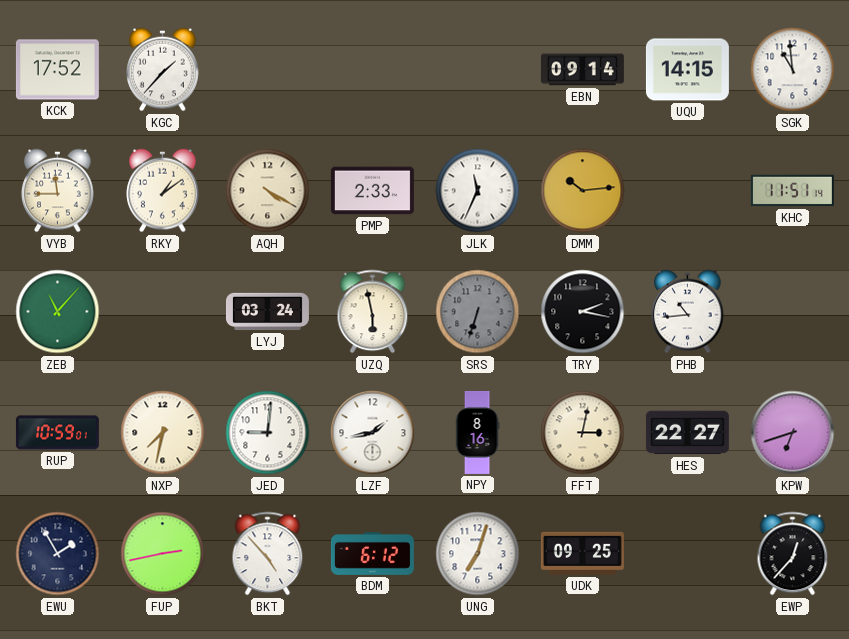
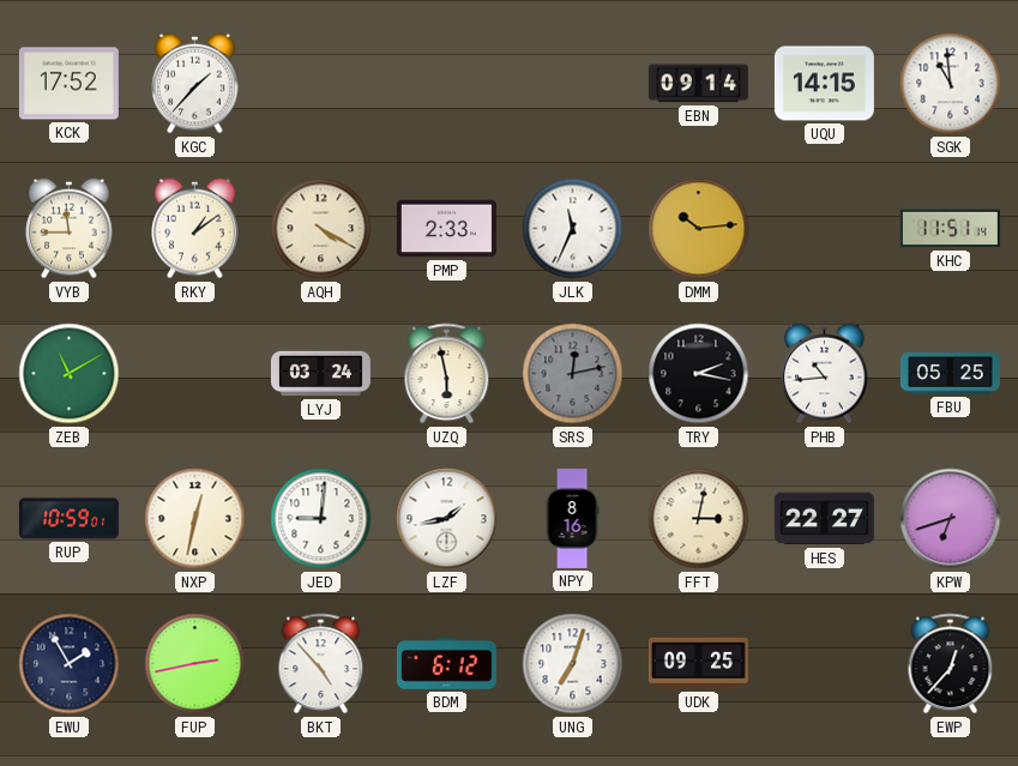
ZEB: 11:07 -> 11:10
SRS: 6:33 -> 12:13
FBU: none -> 05:25
NXP: 7:32 -> 12:32
